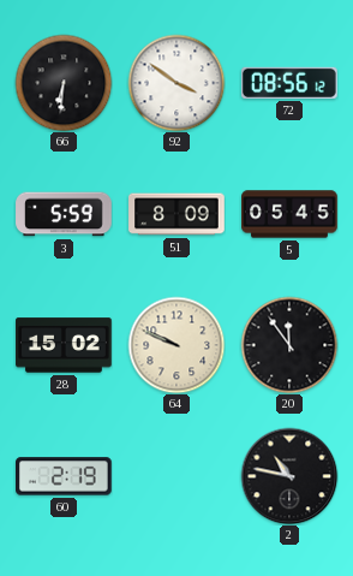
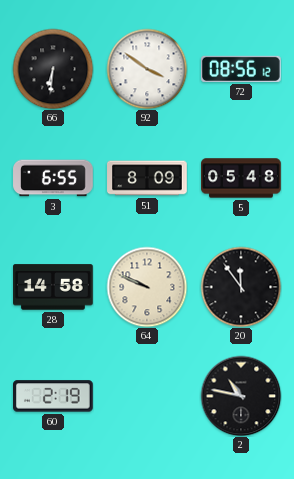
3: 5:59 -> 6:55
5: 05:45 -> 05:48
28: 15:02 -> 14:58
